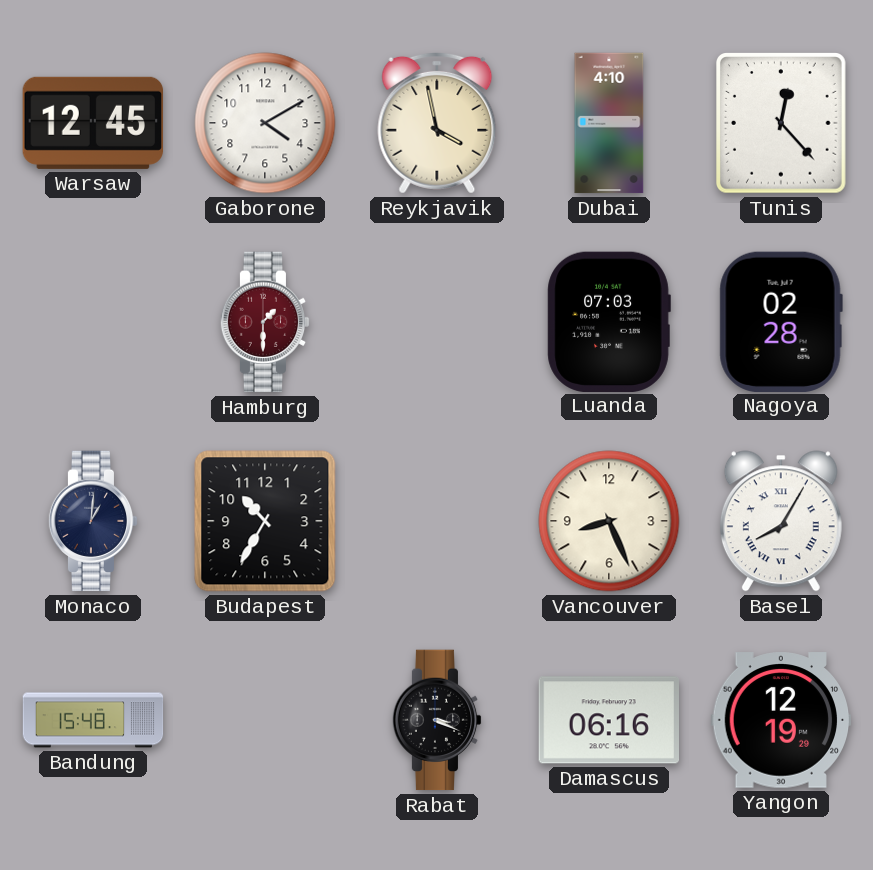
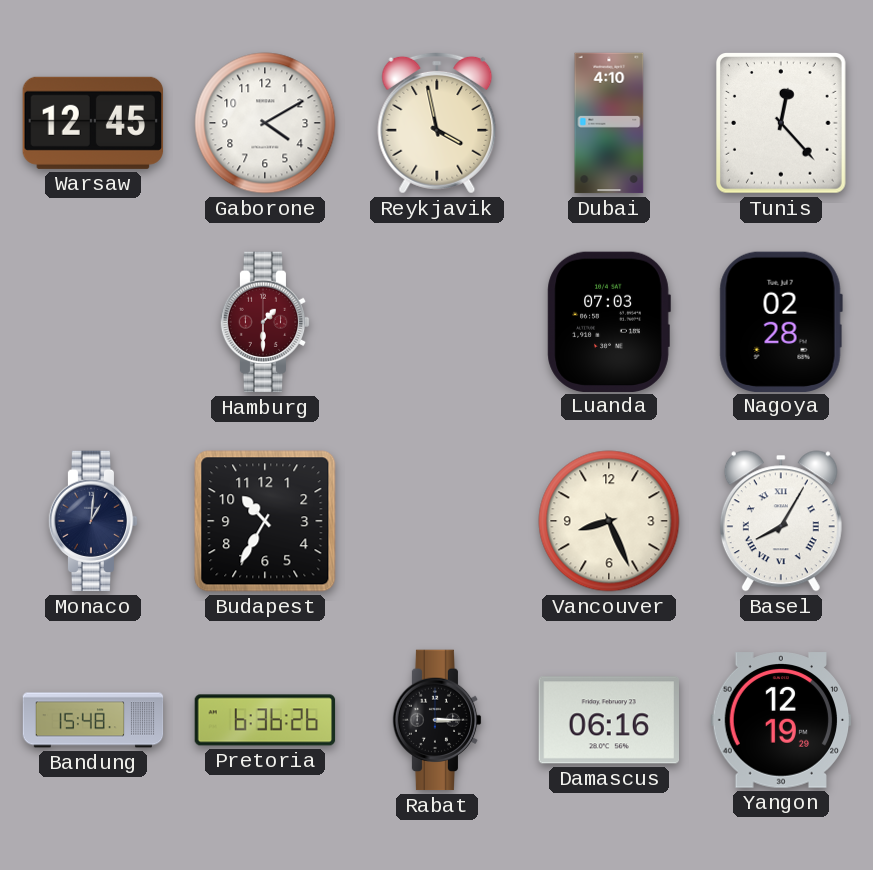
Pretoria: none -> 6:36
Rabat: 3:19 -> 3:15
